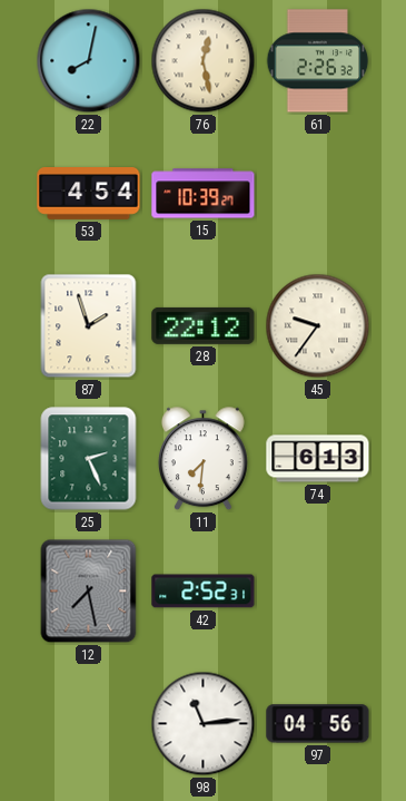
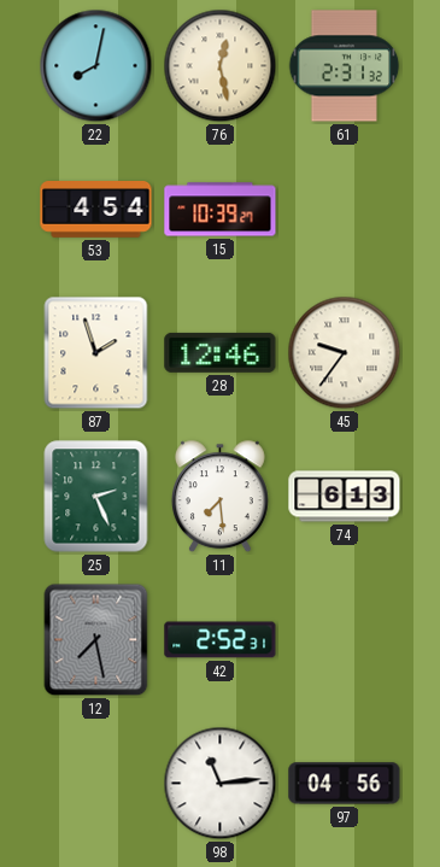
61: 2:26 -> 2:31
28: 22:12 -> 12:46
11: 7:31 -> 7:29
